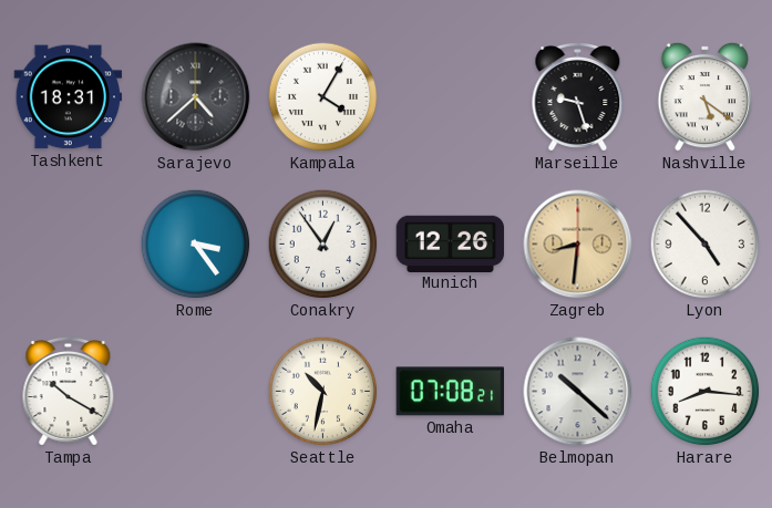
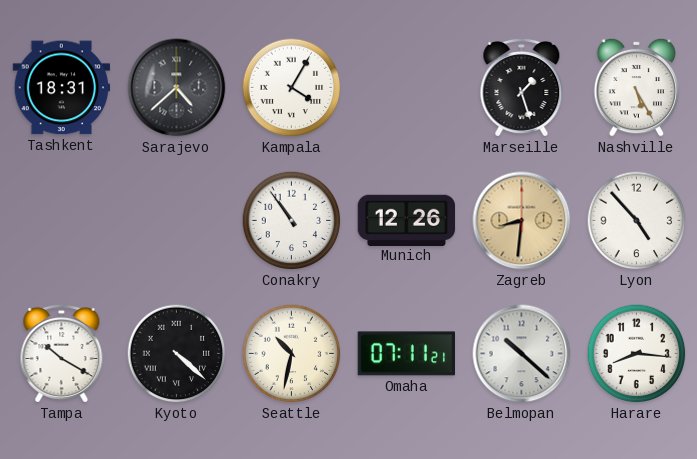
Marseille: 9:27 -> 1:27
Nashville: 5:21 -> 5:25
Rome: 3:24 -> none
Conakry: 12:54 -> 10:54
Kyoto: none -> 4:22
Omaha: 07:08 -> 07:11
